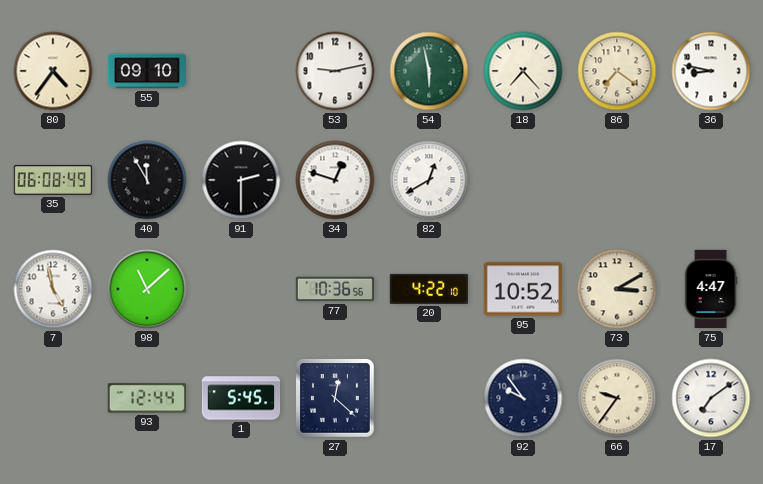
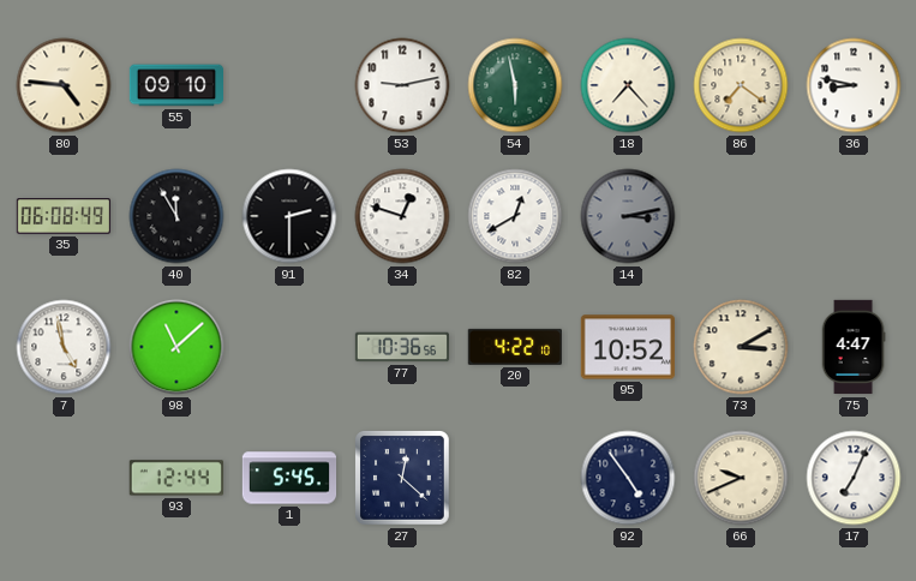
80: 4:36 -> 4:46
14: none -> 3:13
92: 9:54 -> 4:54
66: 9:36 -> 9:41
17: 7:09 -> 7:04
